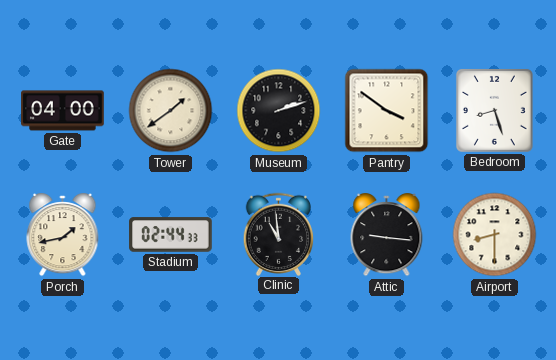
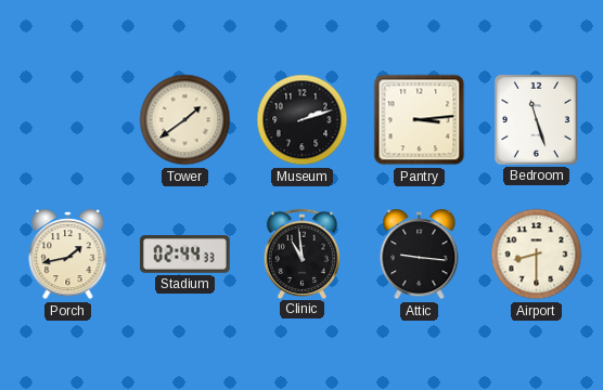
Gate: 04:00 -> none
Pantry: 3:51 -> 3:14
Bedroom: 8:27 -> 11:27
